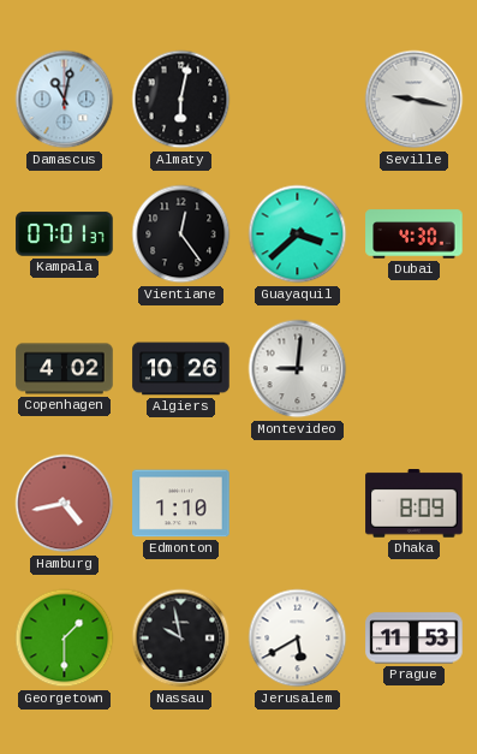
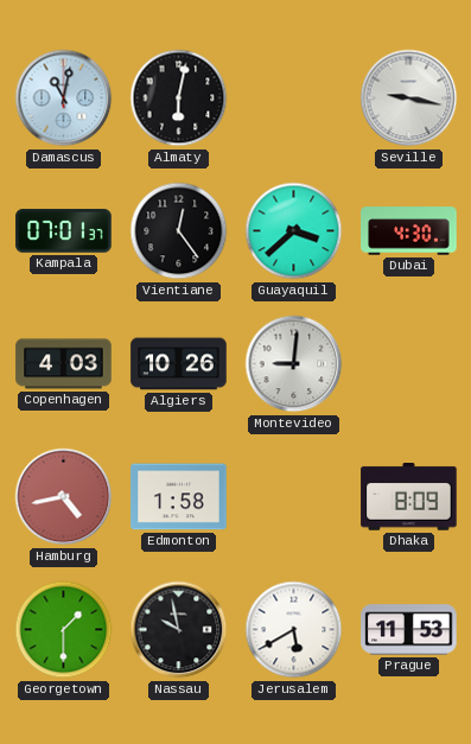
Copenhagen: 4:02 -> 4:03
Edmonton: 1:10 -> 1:58
